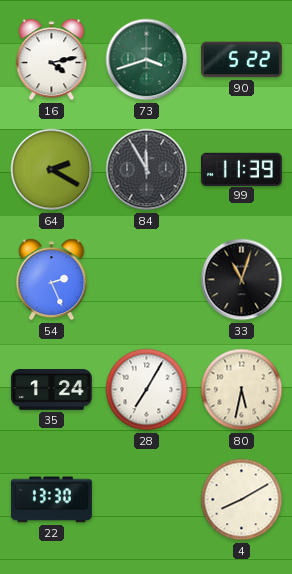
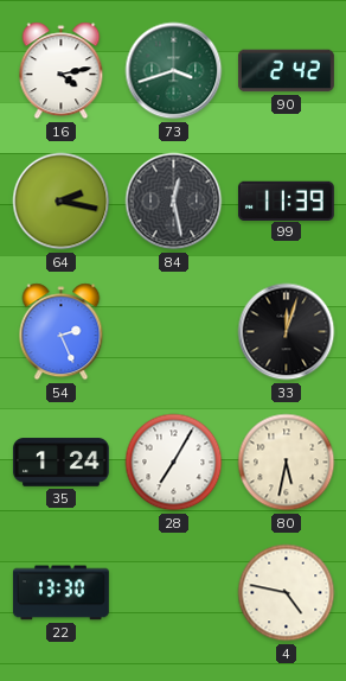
90: 5:22 -> 2:42
64: 2:20 -> 2:17
84: 11:55 -> 12:28
33: 11:03 -> 12:03
4: 8:10 -> 4:47
